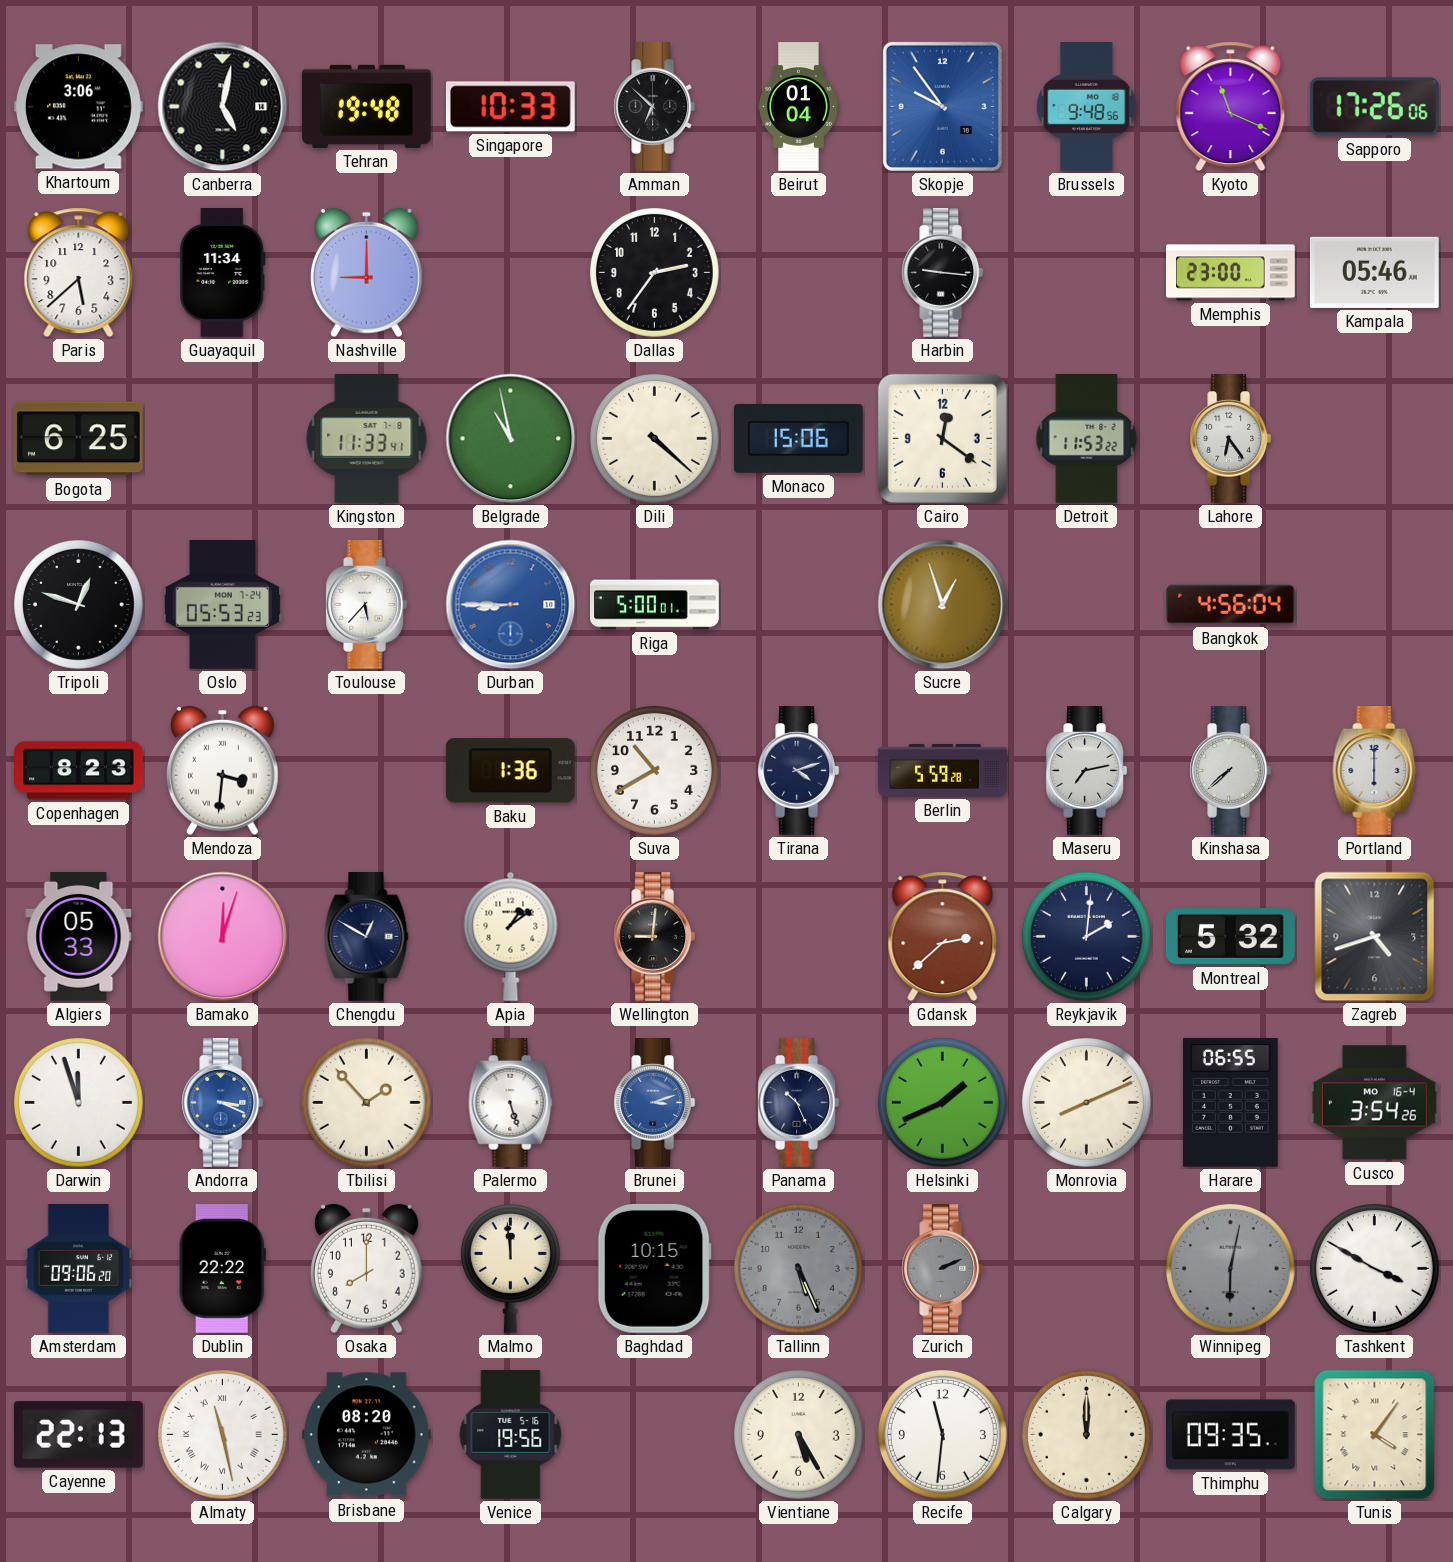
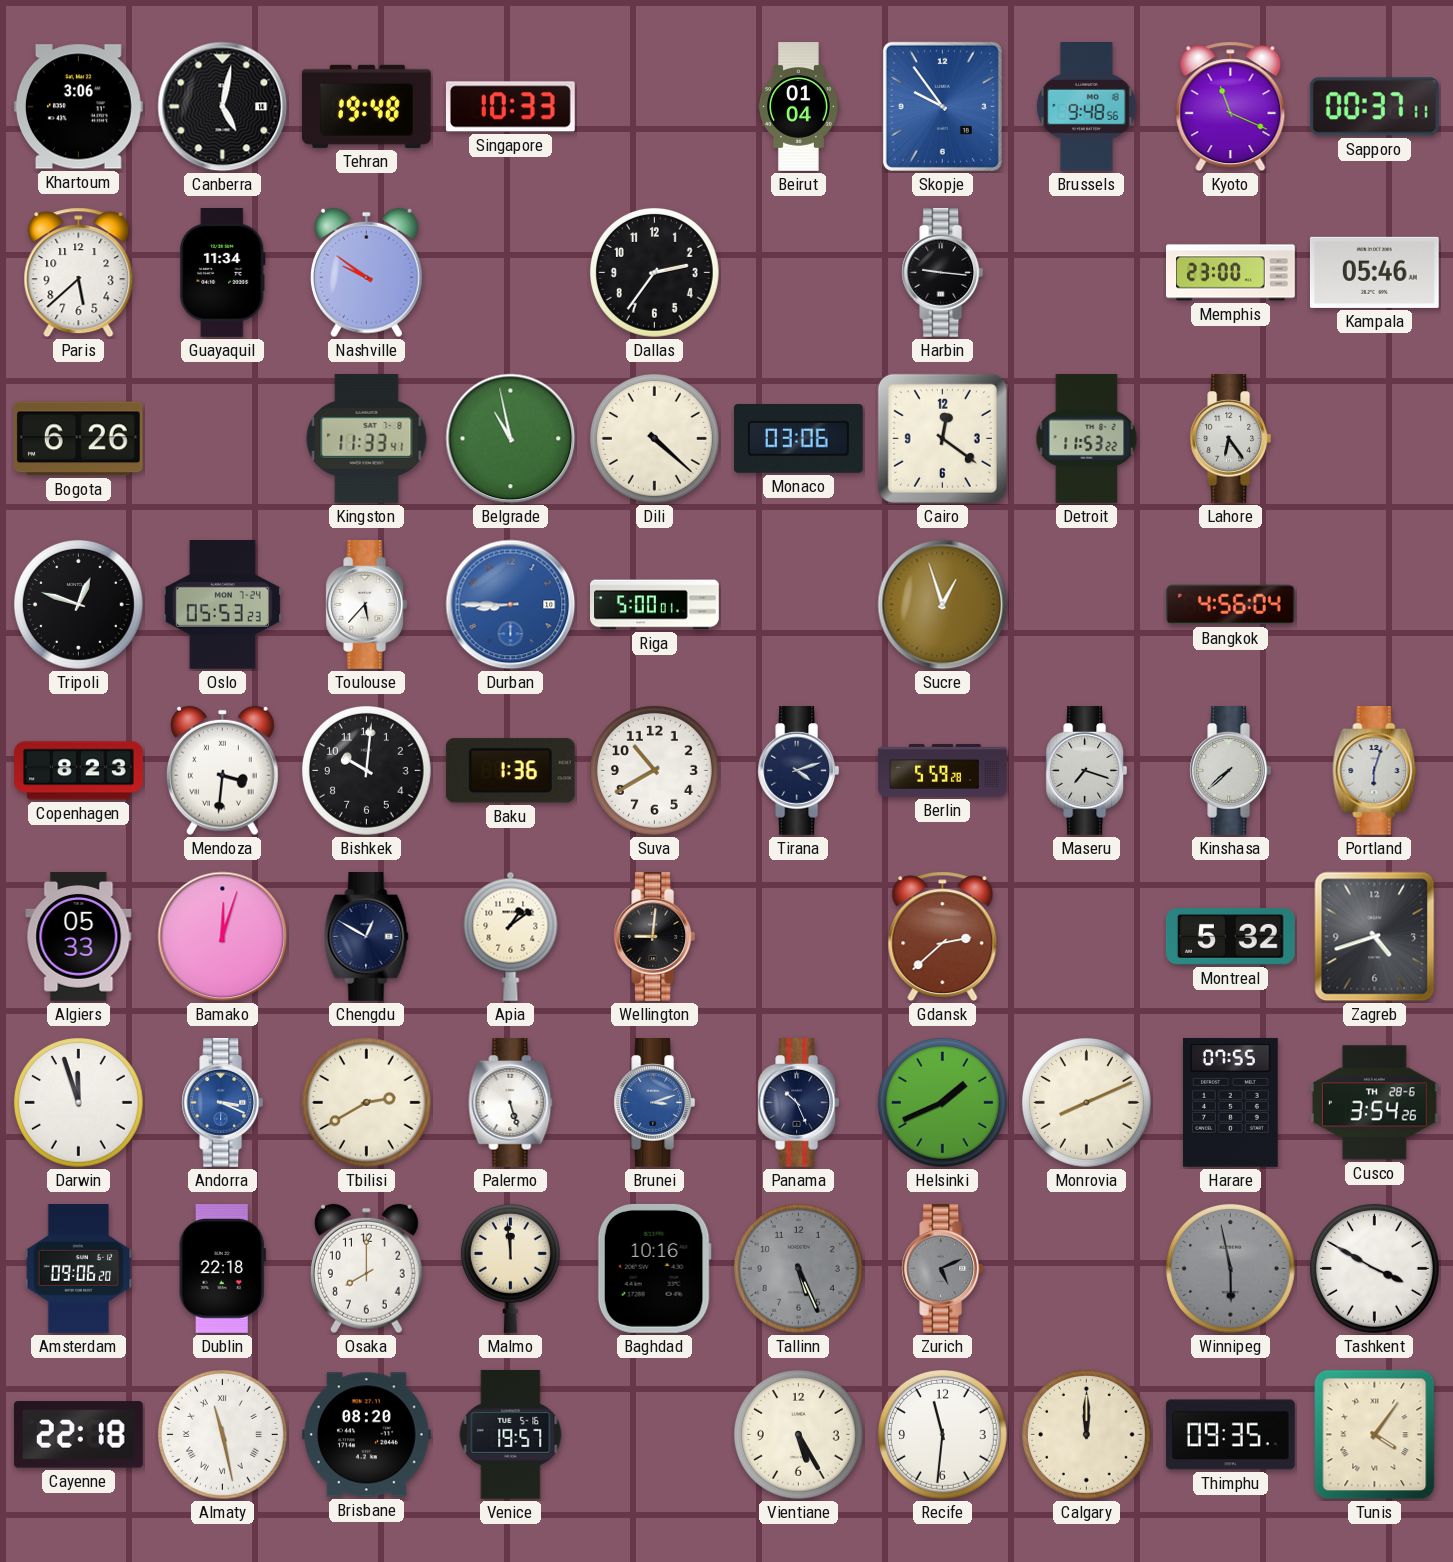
Amman: 6:52 -> none
Sapporo: 17:26 -> 00:37
Nashville: 9:00 -> 9:51
Bogota: 6:25 -> 6:26
Monaco: 15:06 -> 03:06
Bishkek: none -> 10:01
Maseru: 7:13 -> 7:18
Portland: 6:00 -> 6:03
Reykjavik: 2:01 -> none
Tbilisi: 1:53 -> 2:40
Harare: 06:55 -> 07:55
Cusco date: MO 16-4 -> TH 28-6
Dublin: 22:22 -> 22:18
Baghdad: 10:15 -> 10:16
Zurich: 2:11 -> 5:11
Winnipeg: 6:02 -> 5:58
Cayenne: 22:13 -> 22:18
Venice: 19:56 -> 19:57
